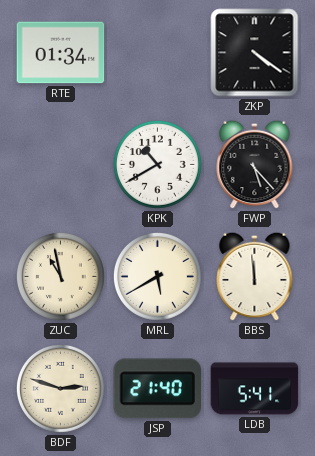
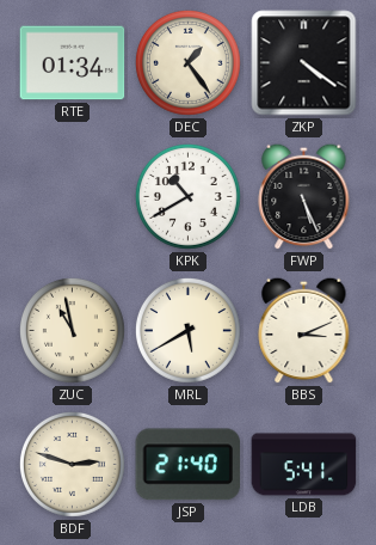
DEC: none -> 1:24
FWP: 5:23 -> 5:26
BBS: 11:59 -> 3:11
